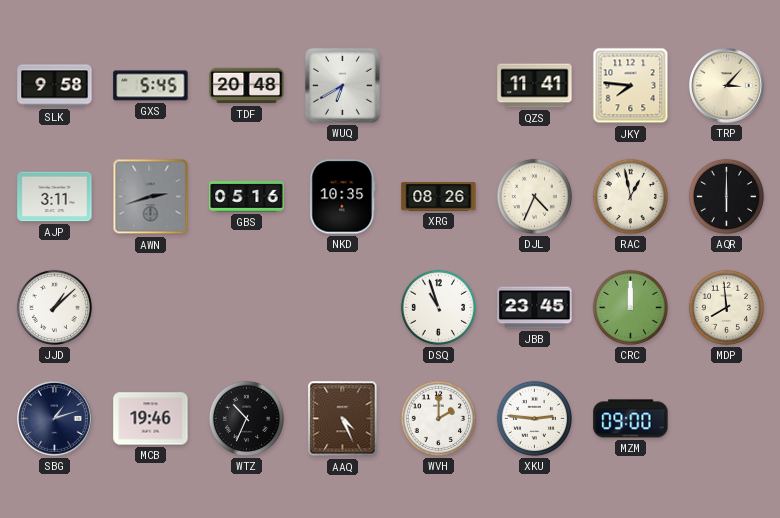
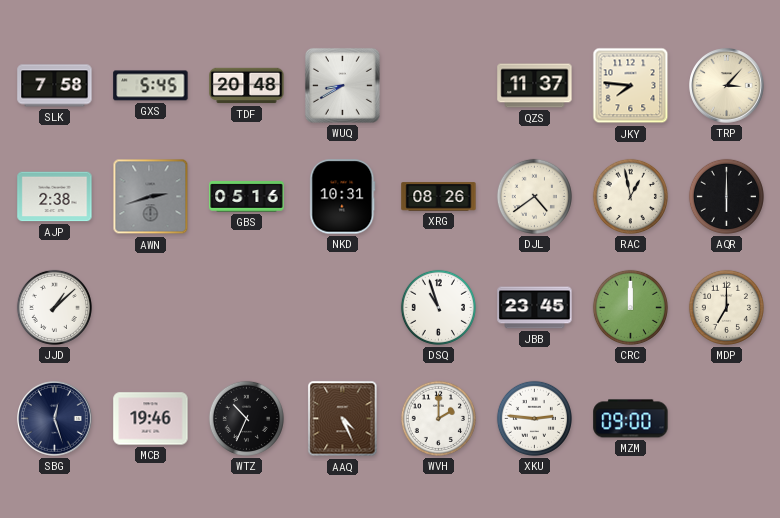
SLK: 9:58 -> 7:58
WUQ: 6:40 -> 8:40
QZS: 11:41 -> 11:37
AJP: 3:11 -> 2:38
NKD: 10:35 -> 10:31
DJL: 4:34 -> 4:39
MDP: 7:59 -> 7:00
SBG: 1:12 -> 12:27
